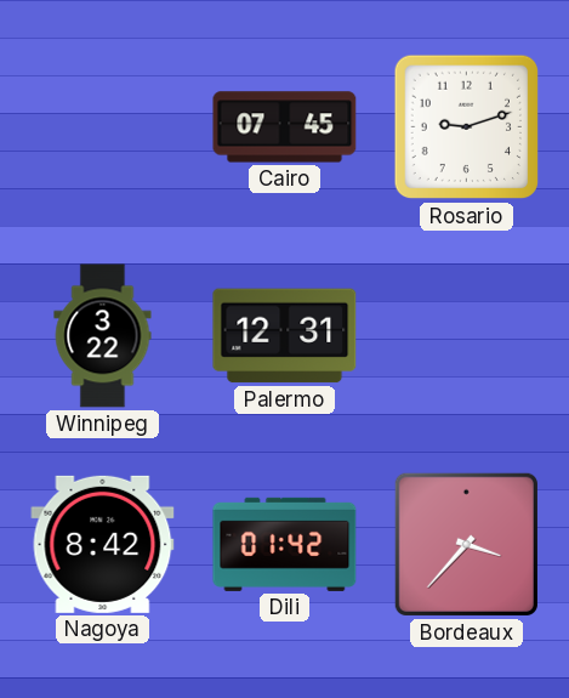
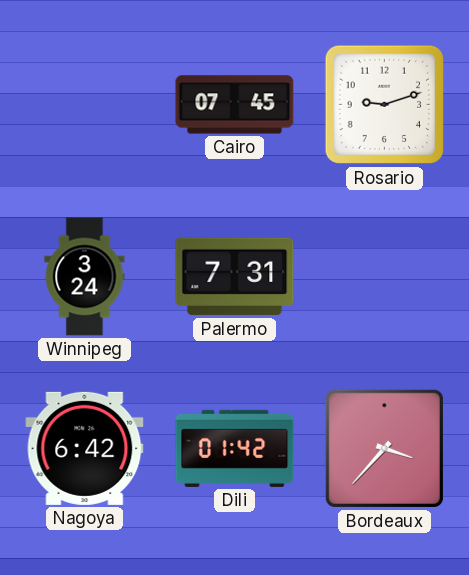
Winnipeg: 3:22 -> 3:24
Palermo: 12:31 -> 7:31
Nagoya: 8:42 -> 6:42
